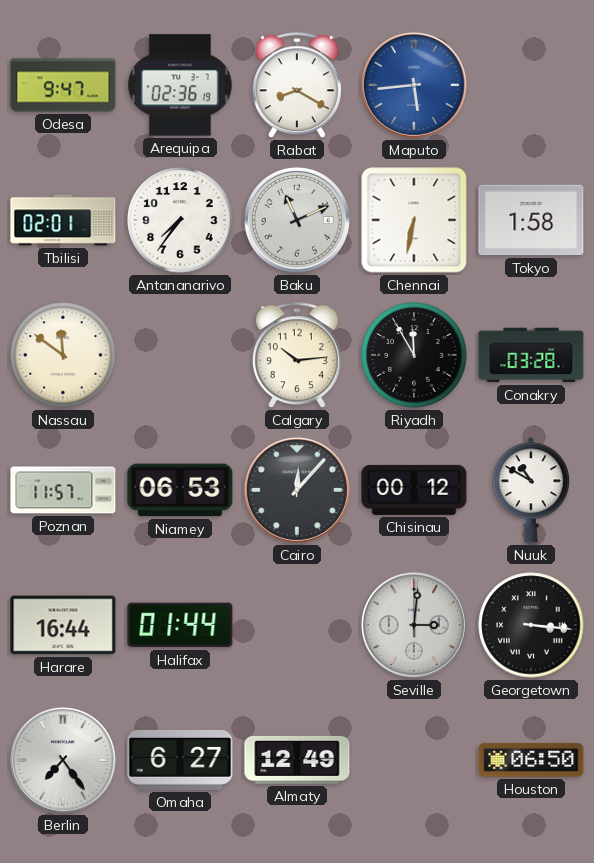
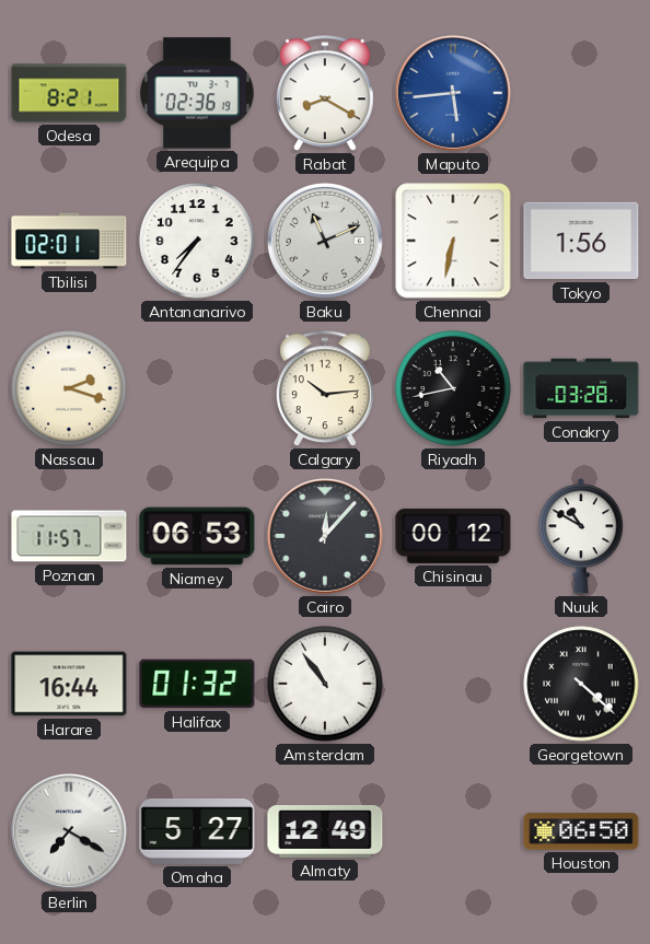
Odesa: 9:47 -> 8:21
Tokyo: 1:58 -> 1:56
Nassau: 11:51 -> 2:18
Riyadh: 11:55 -> 10:43
Halifax: 01:44 -> 01:32
Amsterdam: none -> 10:54
Seville: 3:01 -> none
Georgetown: 3:16 -> 4:22
Berlin: 7:24 -> 7:20
Omaha: 6:27 -> 5:27
